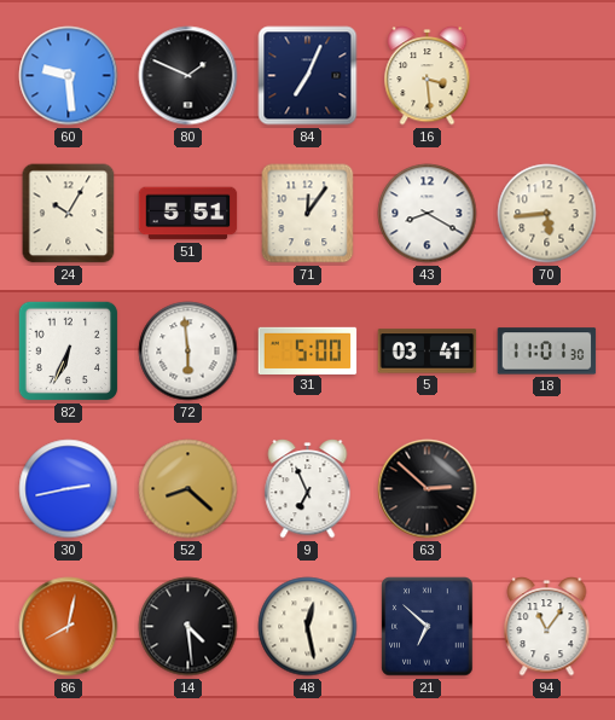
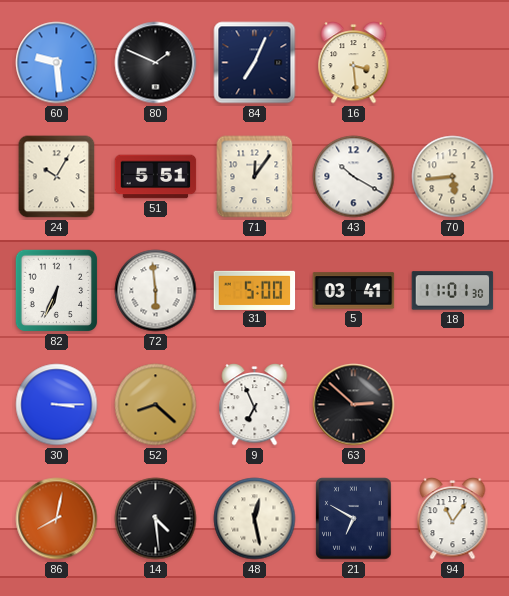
43: 8:20 -> 10:20
30: 2:43 -> 3:15
21: 6:52 -> 6:50
